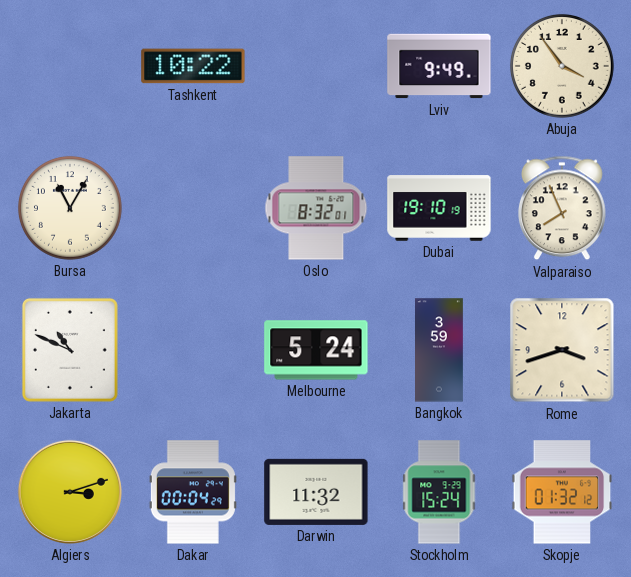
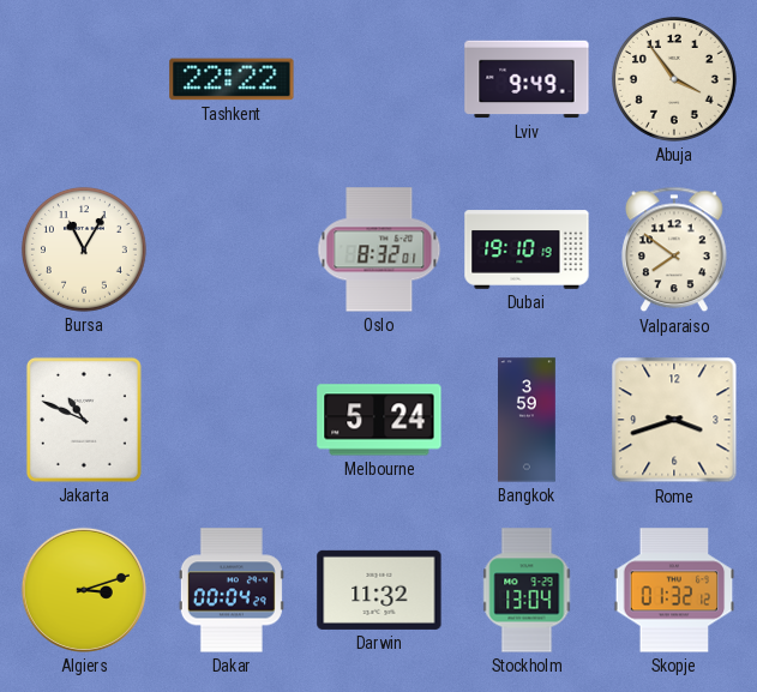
Tashkent: 10:22 -> 22:22
Valparaiso: 7:56 -> 7:51
Stockholm: 15:24 -> 13:04
